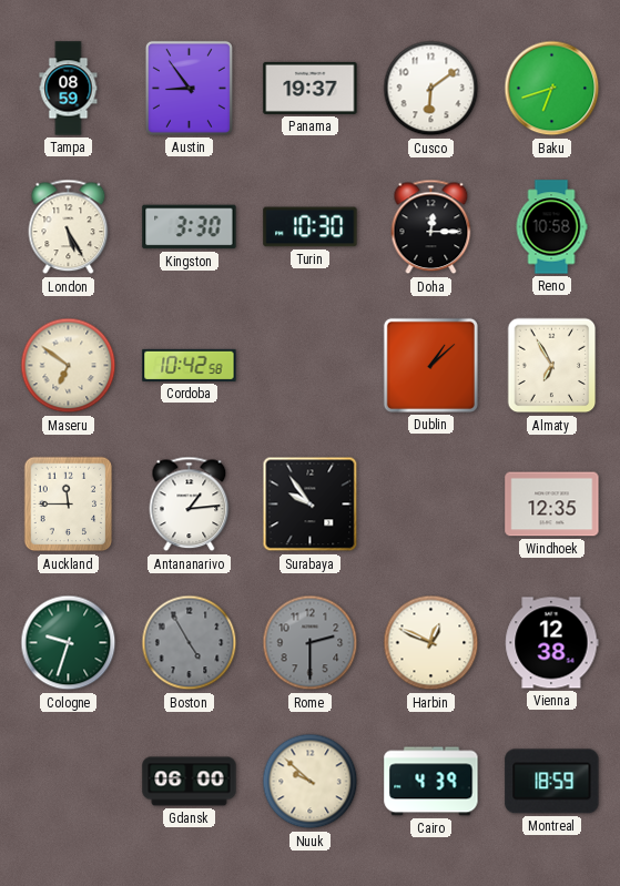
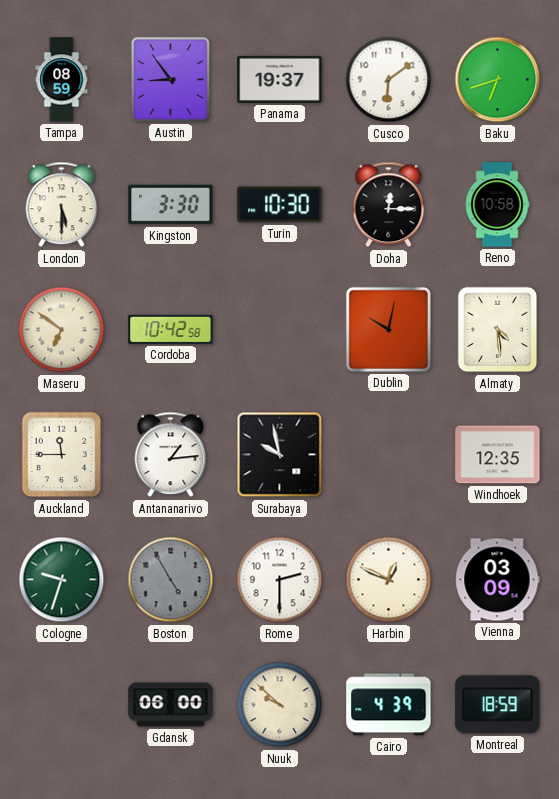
London: 5:25 -> 5:30
Dublin: 1:08 -> 10:02
Almaty: 6:55 -> 4:29
Surabaya: 9:54 -> 9:58
Rome dial: grey -> white
Vienna: 12:38 -> 03:09
